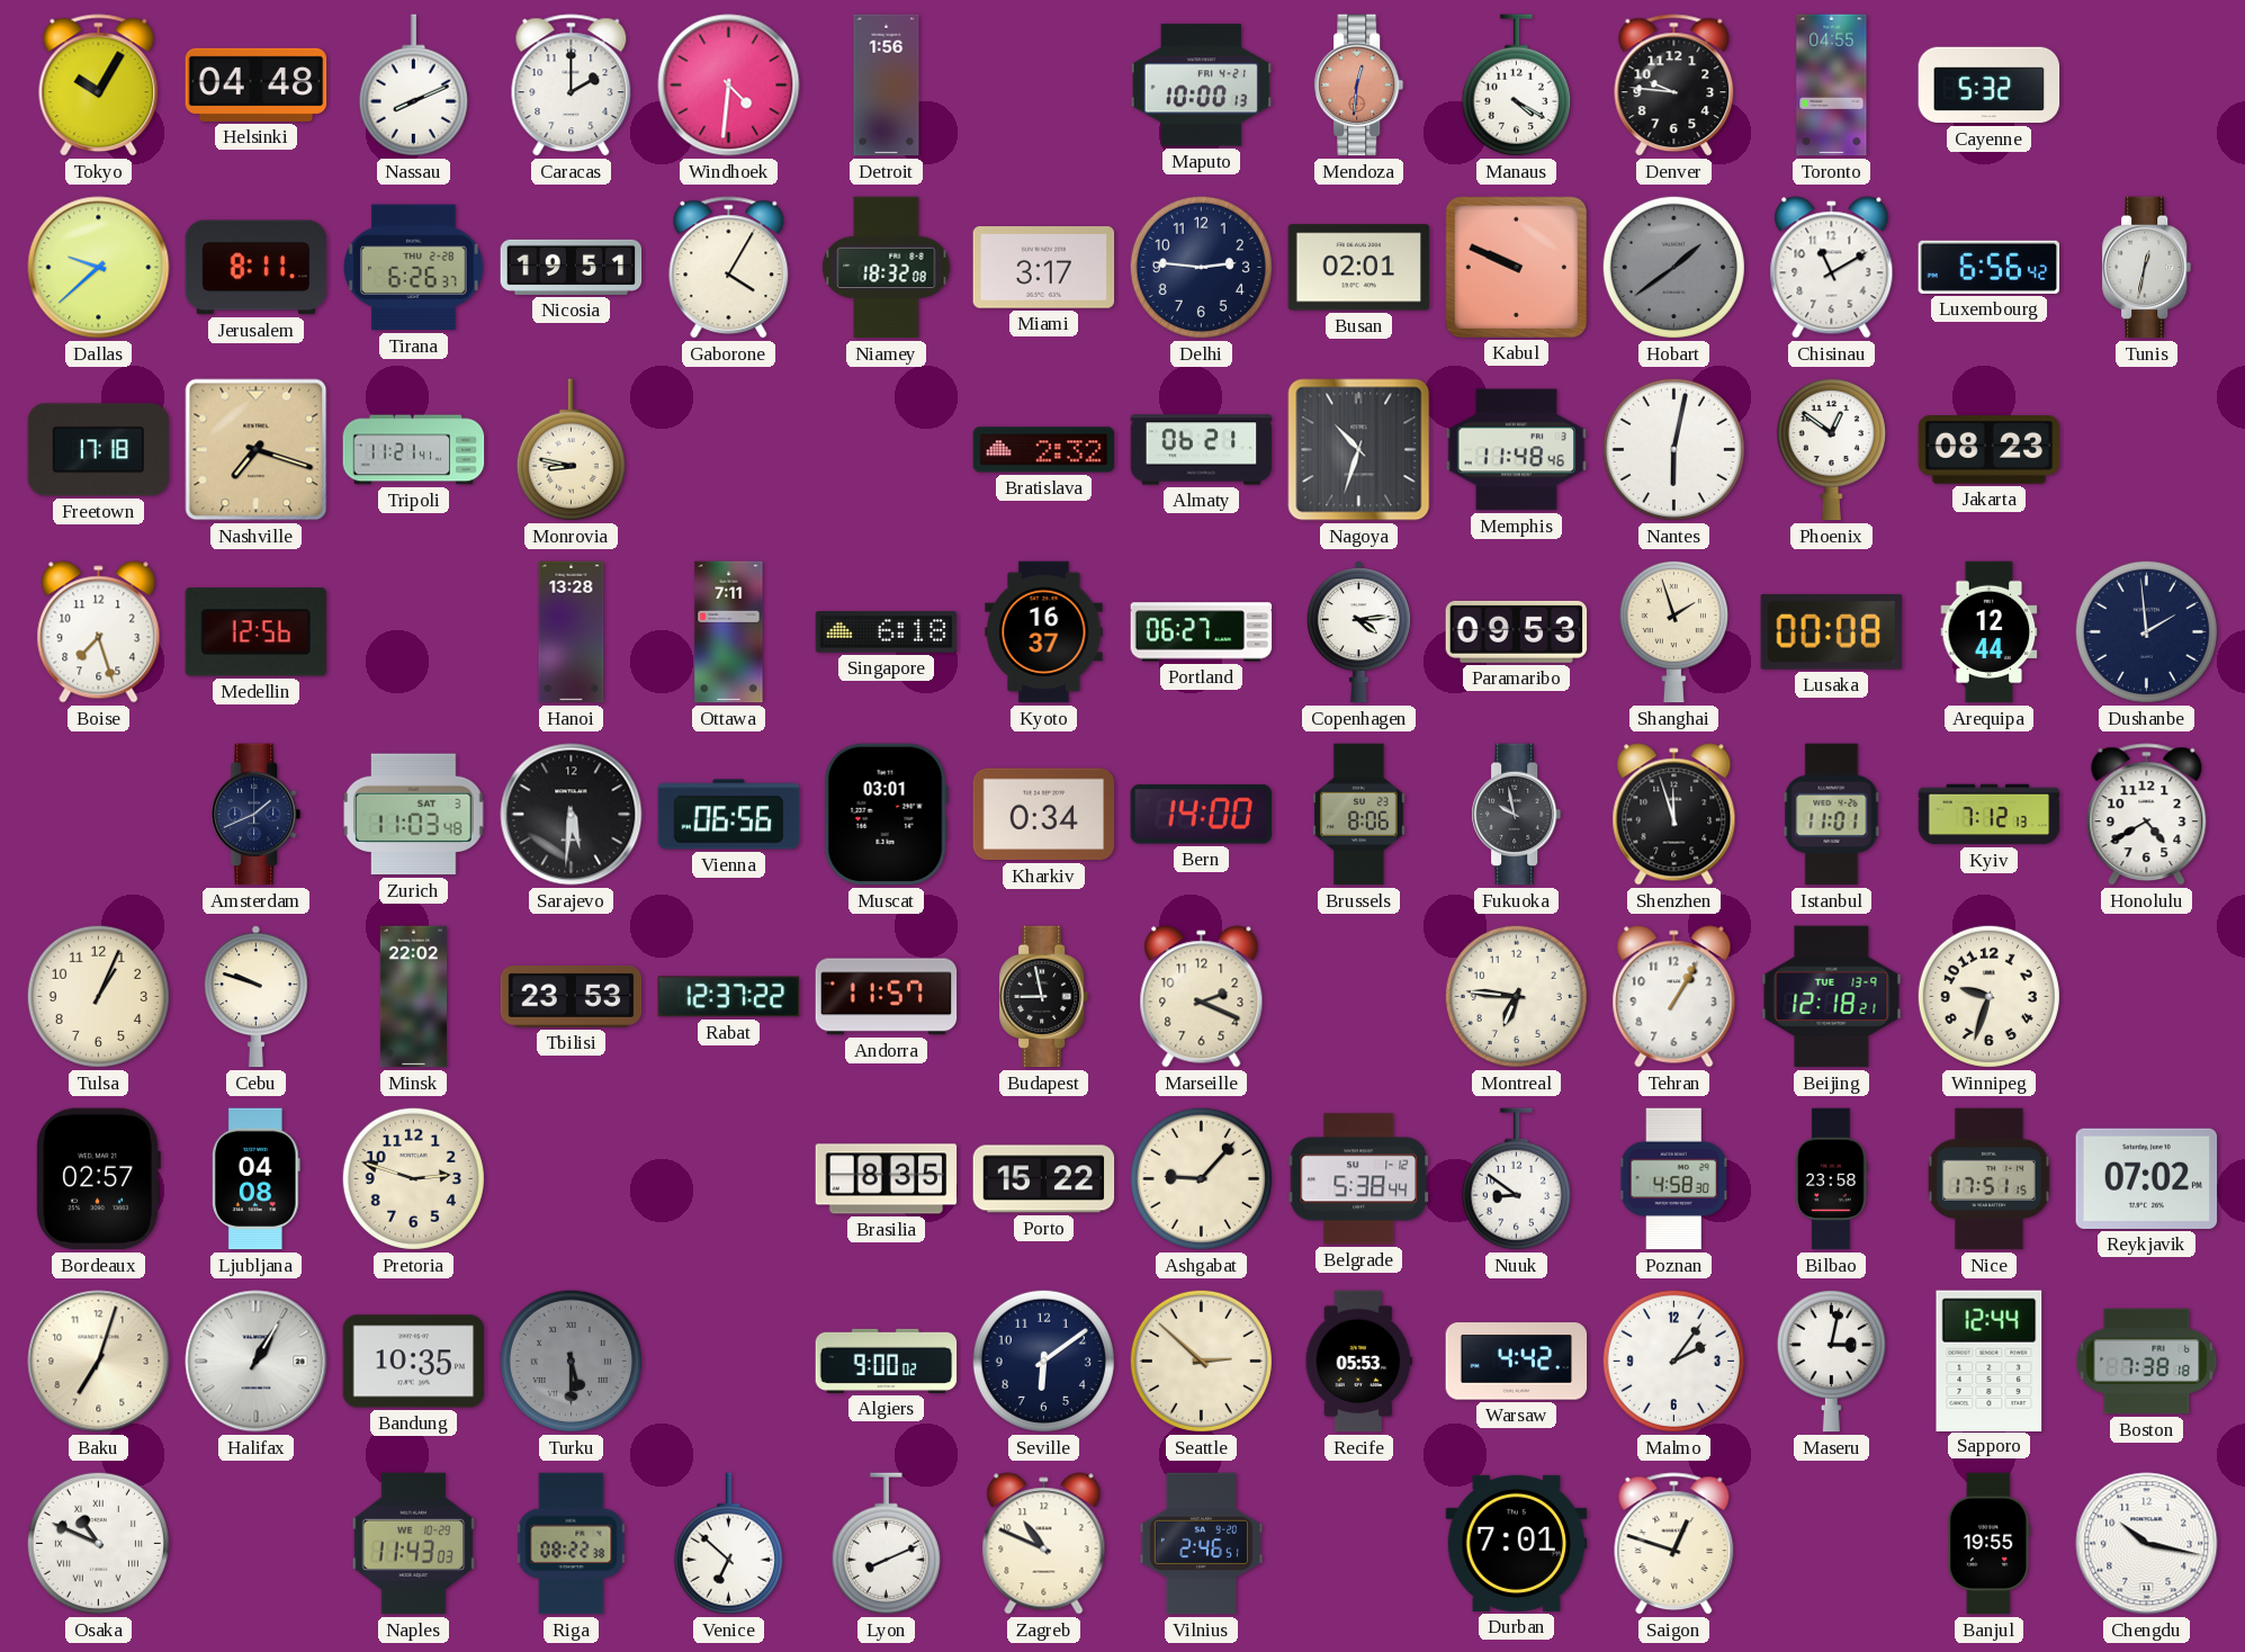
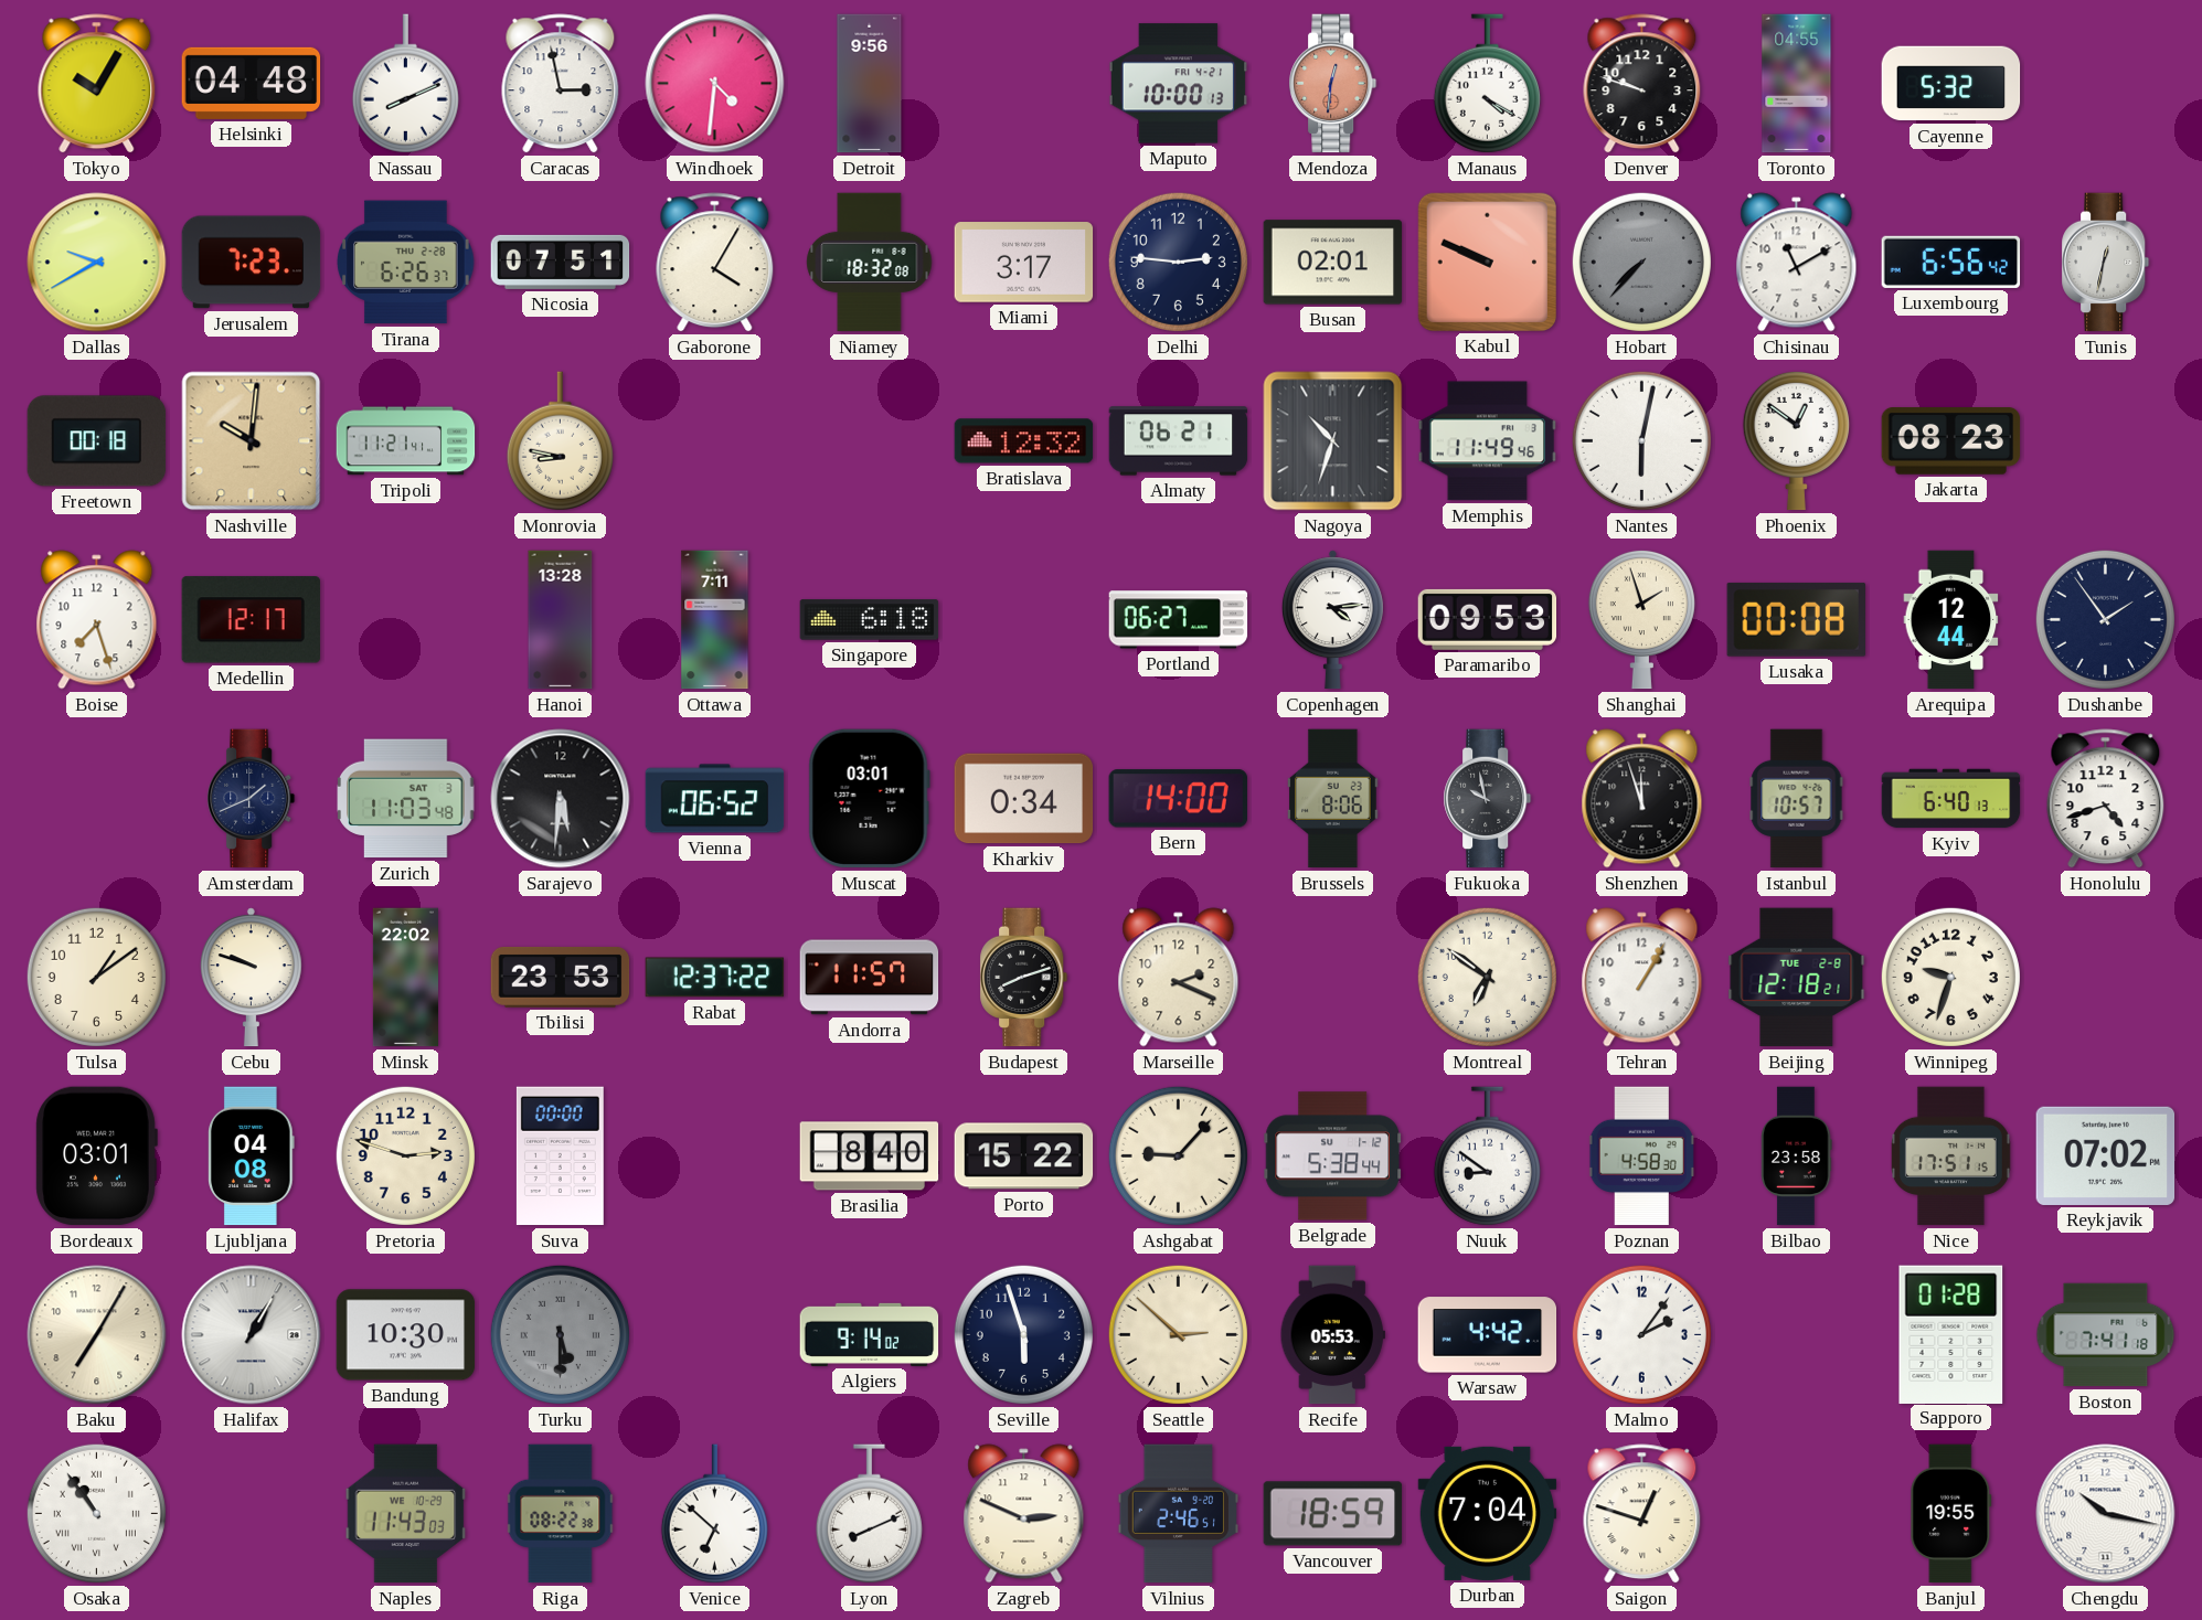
Caracas: 2:00 -> 2:58
Detroit: 1:56 -> 9:56
Denver: 9:46 -> 9:48
Dallas: 9:38 -> 9:40
Jerusalem: 8:11 -> 7:23
Nicosia: 19:51 -> 07:51
Hobart: 1:39 -> 7:37
Freetown: 17:18 -> 00:18
Nashville: 7:18 -> 10:01
Bratislava: 2:32 -> 12:32
Memphis: 11:48 -> 11:49
Medellin: 12:56 -> 12:17
Kyoto: 16:37 -> none
Dushanbe: 1:59 -> 1:54
Vienna: 06:56 -> 06:52
Istanbul: 11:01 -> 10:57
Kyiv: 7:12 -> 6:40
Honolulu: 4:40 -> 4:42
Tulsa: 1:04 -> 1:09
Budapest: 8:58 -> 8:12
Montreal: 6:46 -> 6:51
Beijing date: TUE 13-9 -> TUE 2-8
Bordeaux: 02:57 -> 03:01
Suva: none -> 00:00
Brasilia: 8:35 -> 8:40
Baku: 7:03 -> 7:05
Bandung: 10:35 -> 10:30
Algiers: 9:00 -> 9:14
Seville: 6:09 -> 5:57
Maseru: 3:02 -> none
Sapporo: 12:44 -> 01:28
Boston: 7:38 -> 7:41
Osaka: 10:49 -> 10:54
Zagreb: 10:49 -> 2:49
Vancouver: none -> 18:59
Durban: 7:01 -> 7:04
